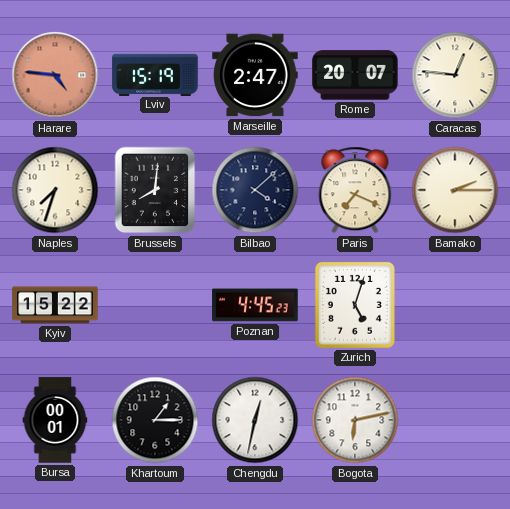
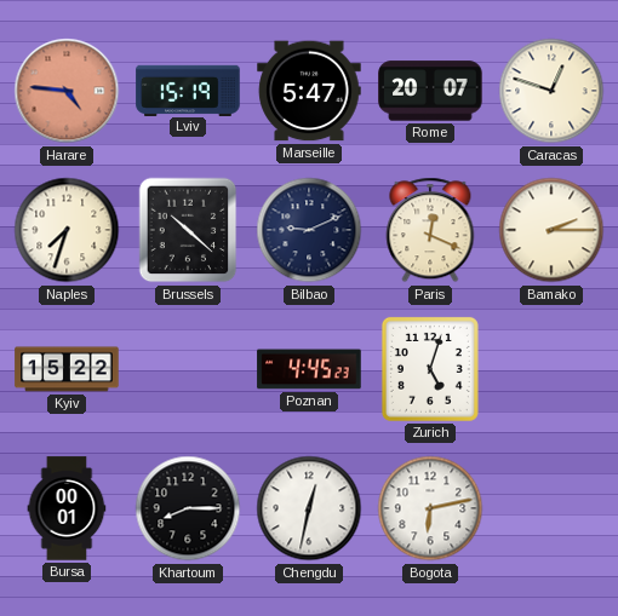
Marseille: 2:47 -> 5:47
Caracas: 12:46 -> 12:48
Brussels: 8:01 -> 10:22
Bilbao: 4:08 -> 9:11
Paris: 7:19 -> 12:19
Khartoum: 1:15 -> 8:15
